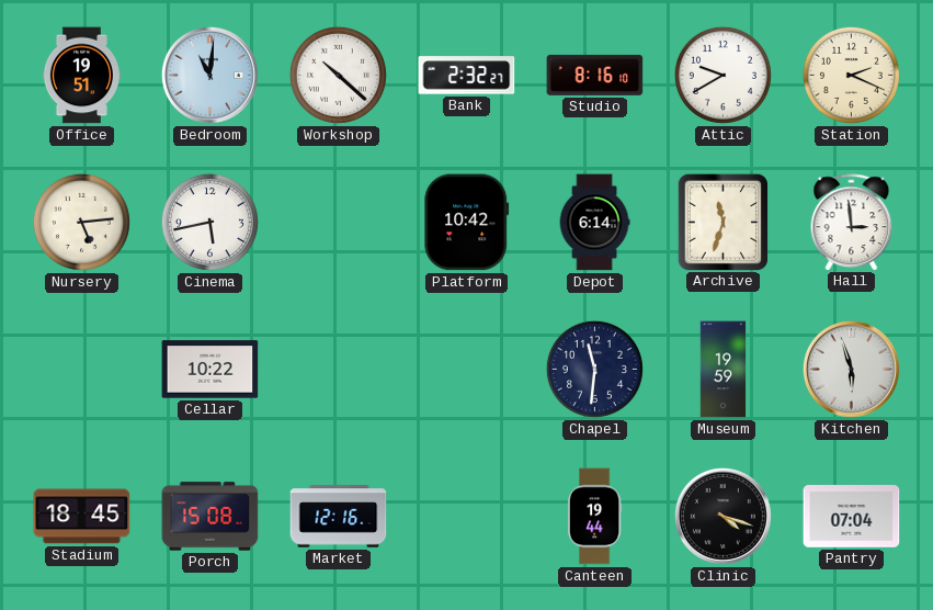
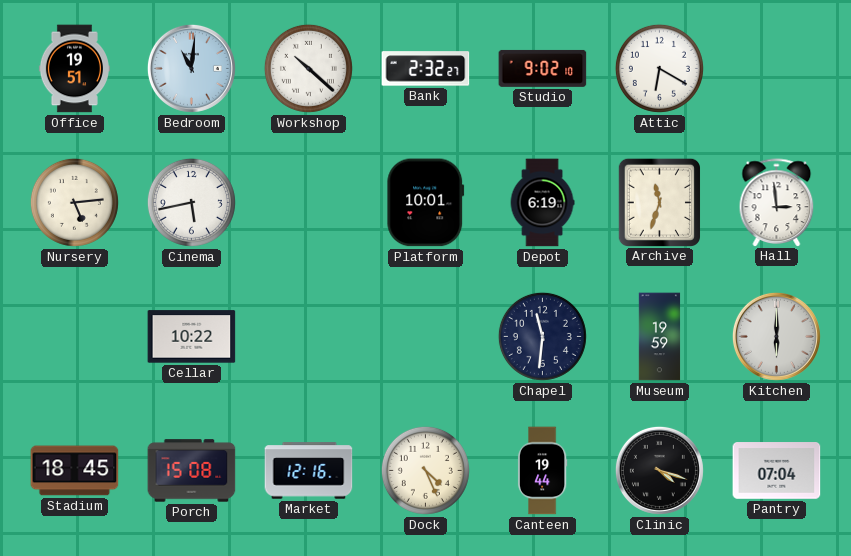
Studio: 8:16 -> 9:02
Attic: 9:40 -> 6:20
Station: 2:19 -> none
Platform: 10:42 -> 10:01
Depot: 6:14 -> 6:19
Kitchen: 5:57 -> 6:00
Dock: none -> 4:26
